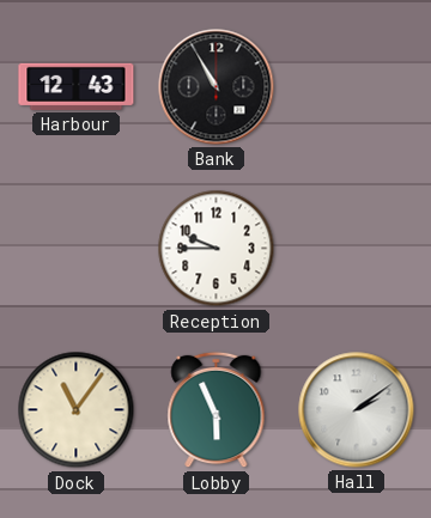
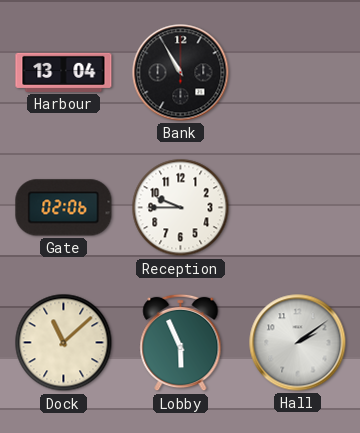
Harbour: 12:43 -> 13:04
Gate: none -> 02:06
Dock: 11:06 -> 11:08
